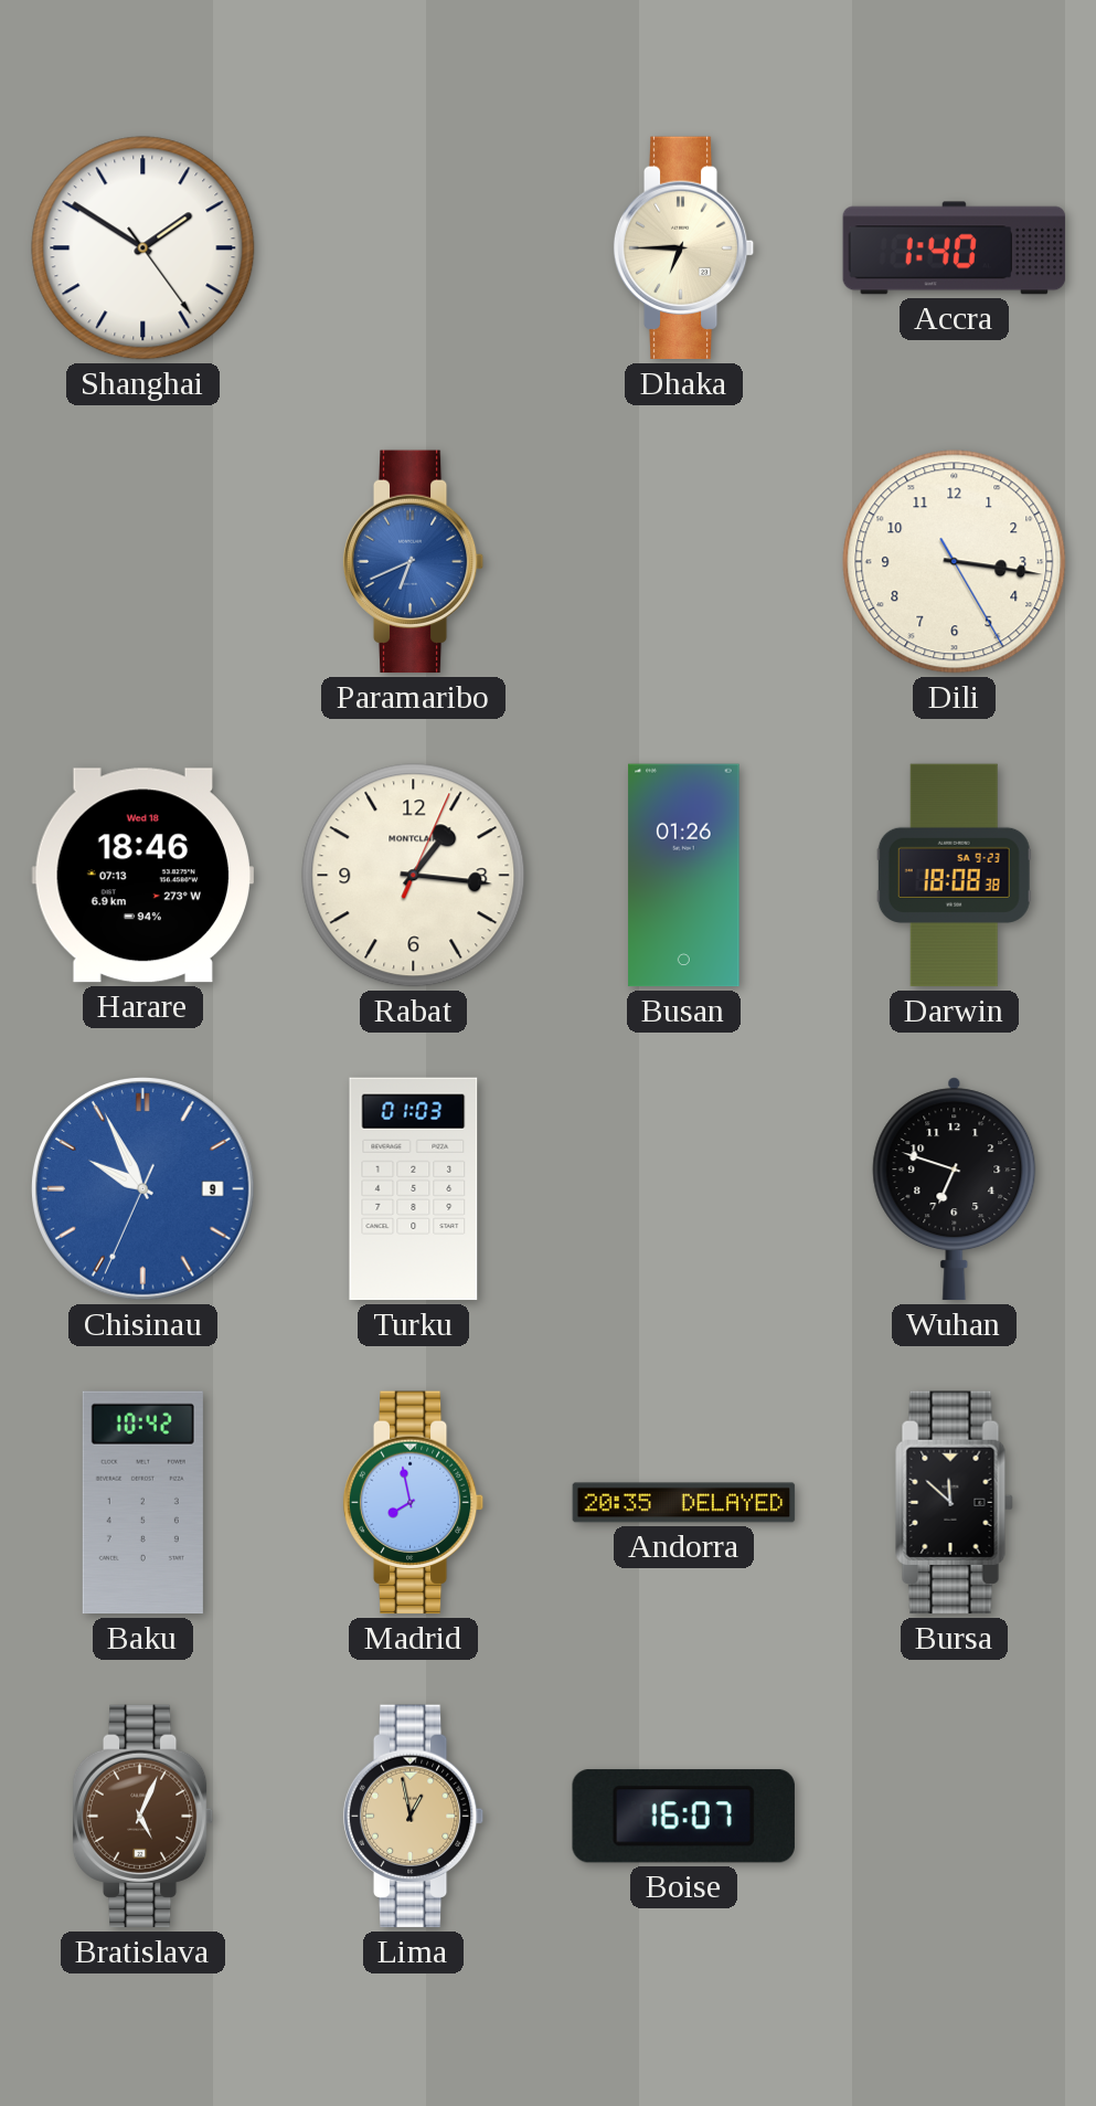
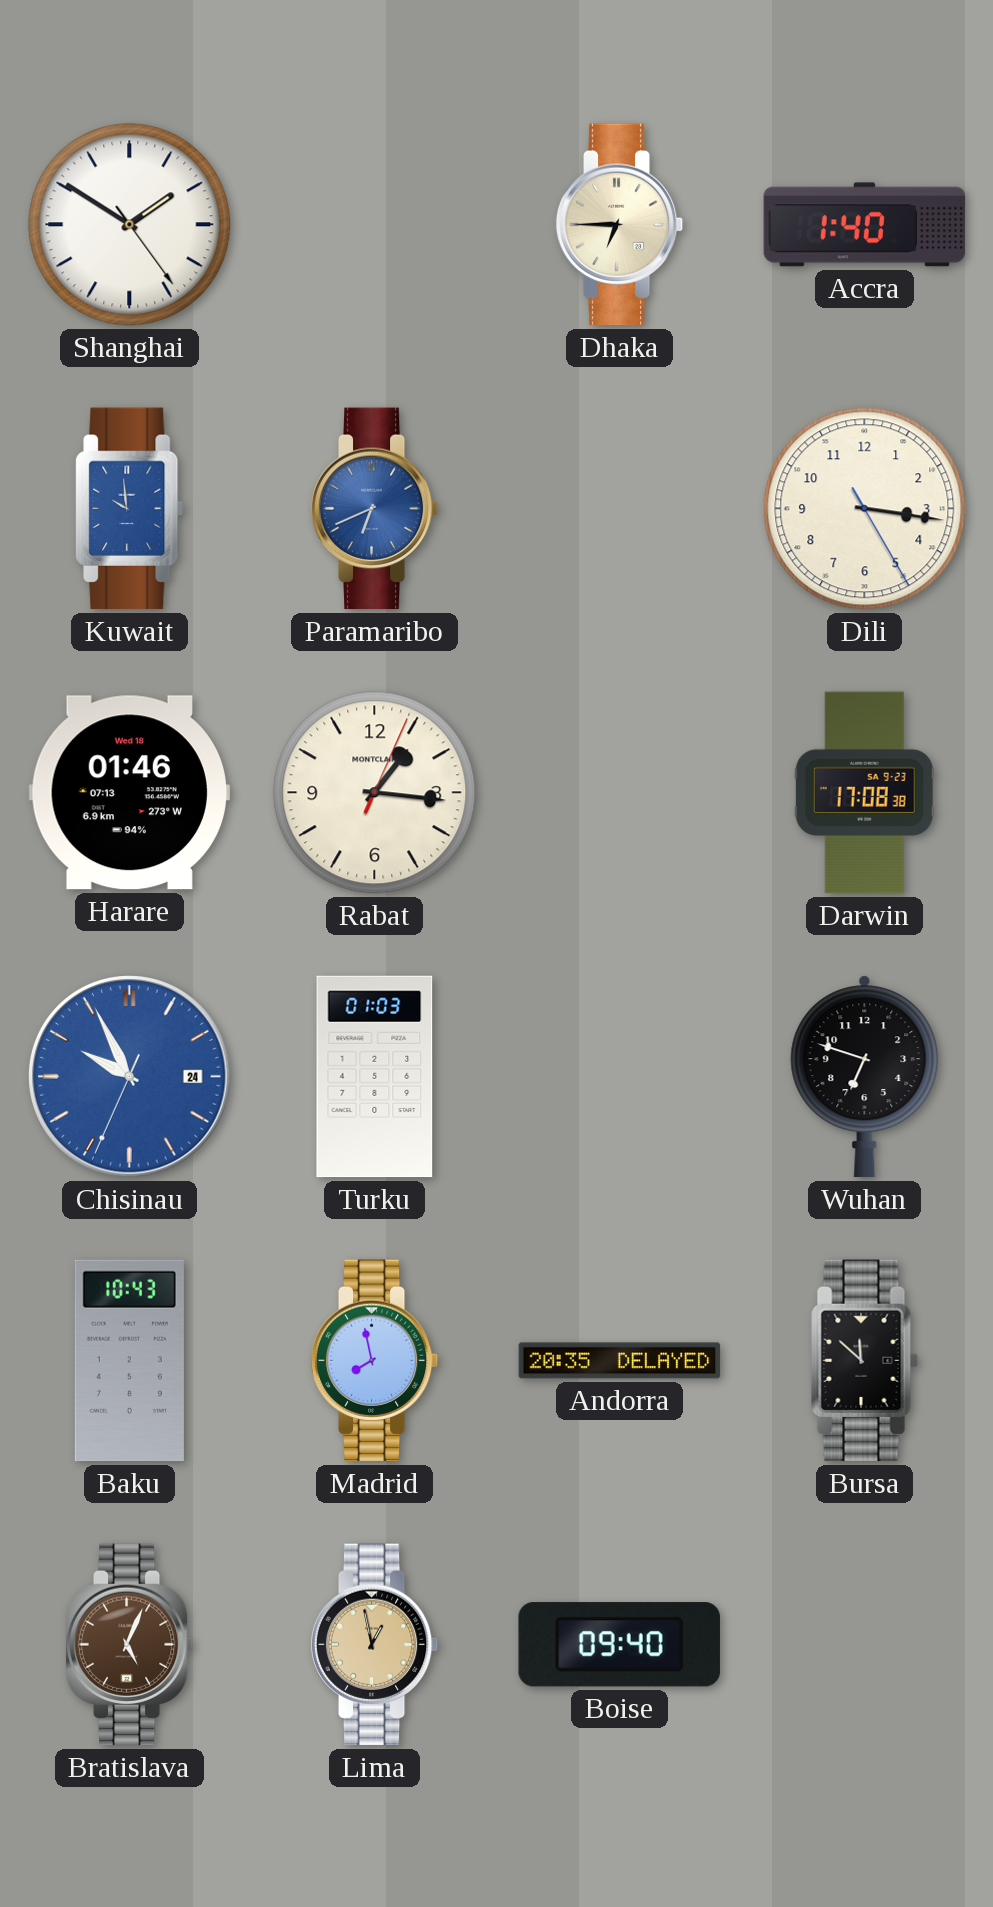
Kuwait: none -> 9:59
Harare: 18:46 -> 01:46
Busan: 01:26 -> none
Darwin: 18:08 -> 17:08
Chisinau date: 9 -> 24
Baku: 10:42 -> 10:43
Boise: 16:07 -> 09:40
